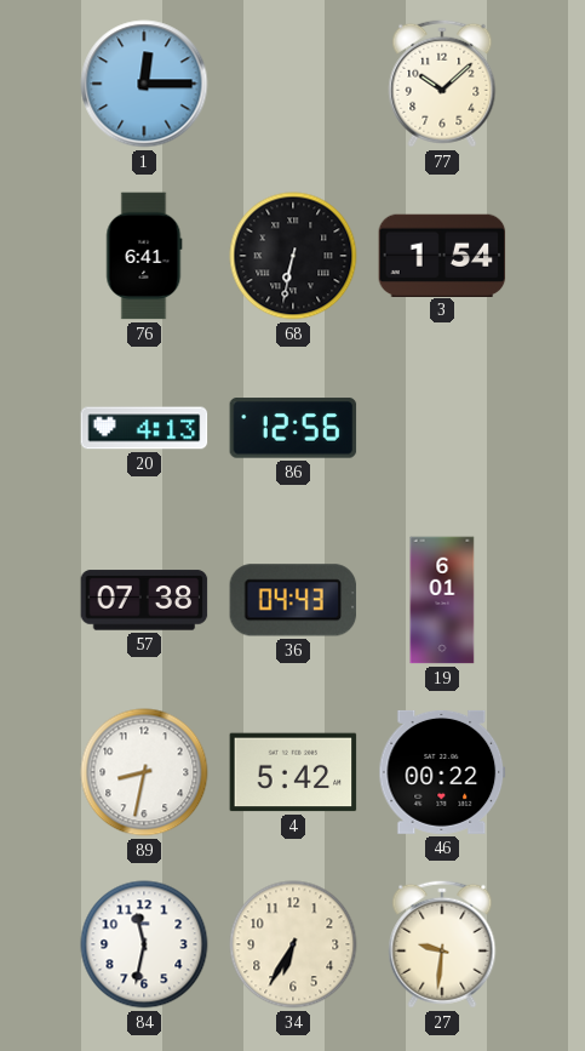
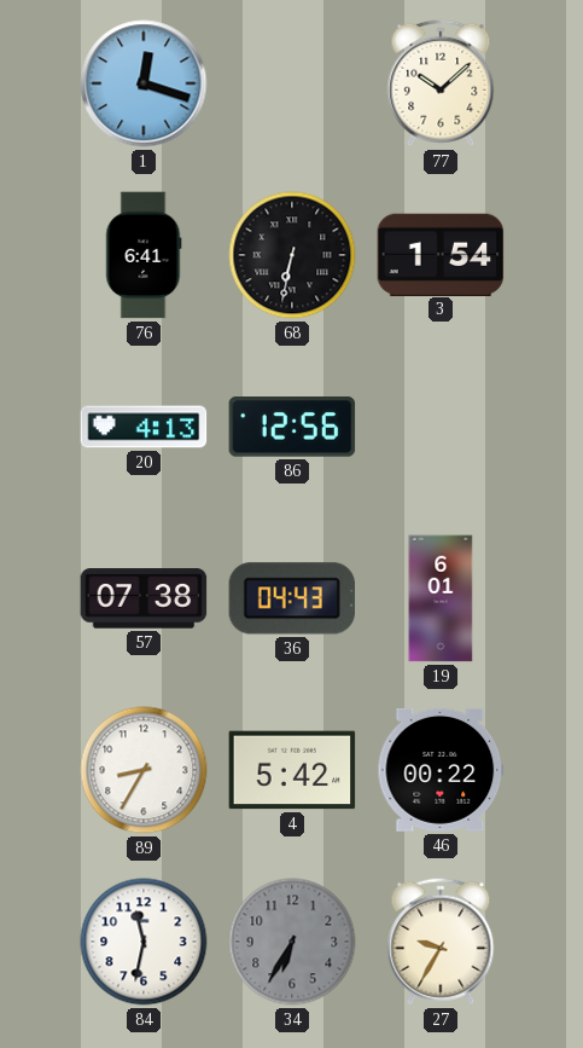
1: 12:15 -> 12:18
89: 8:32 -> 8:35
34 dial: cream -> grey
27: 9:31 -> 9:35
